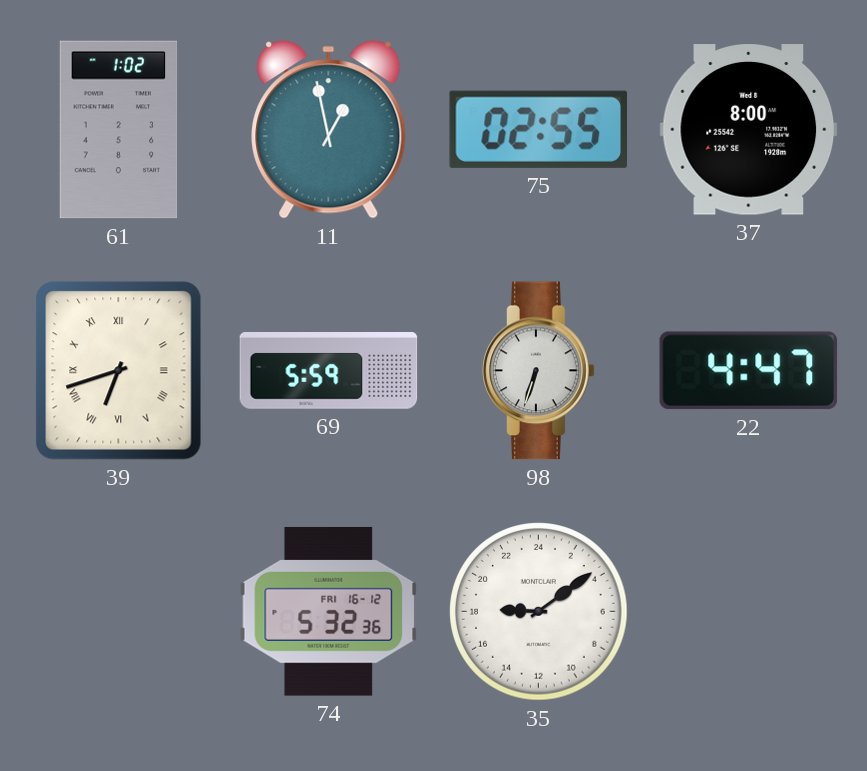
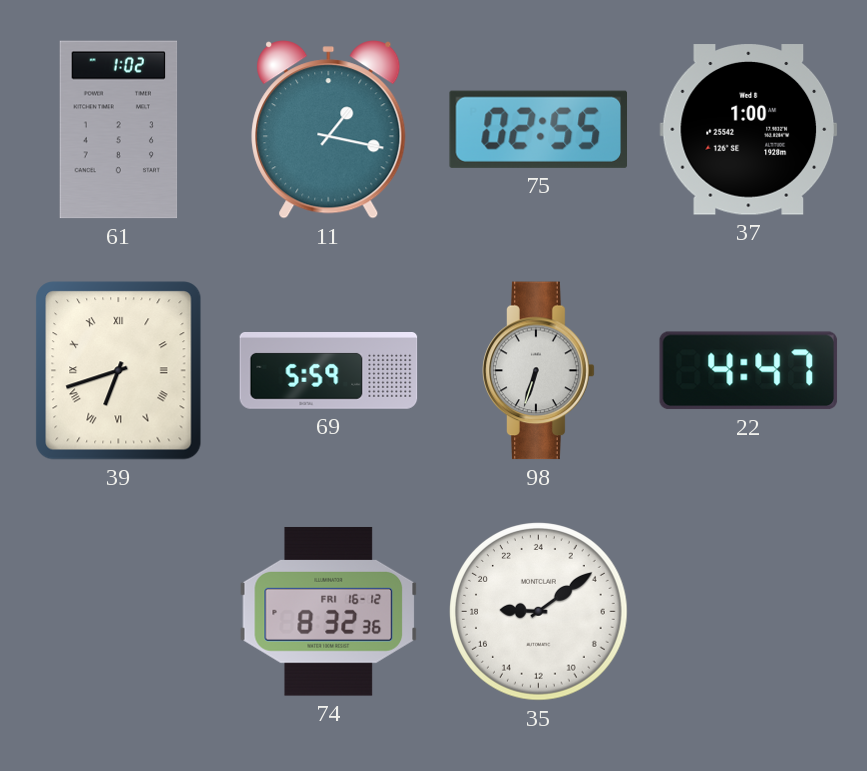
11: 12:58 -> 1:17
37: 8:00 -> 1:00
74: 5:32 -> 8:32
